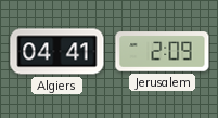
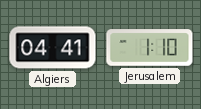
Jerusalem: 2:09 -> 1:10
